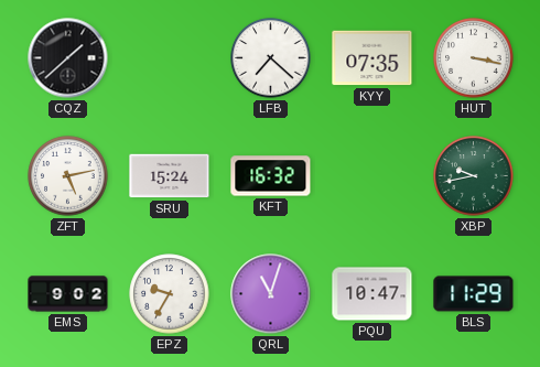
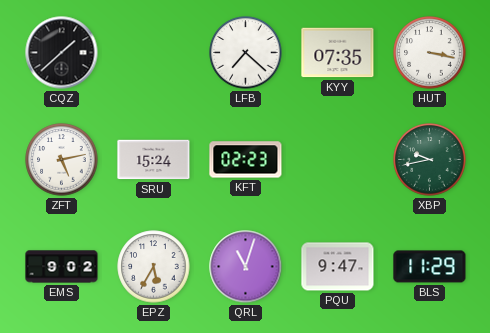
KFT: 16:32 -> 02:23
EPZ: 9:35 -> 5:35
PQU: 10:47 -> 9:47
